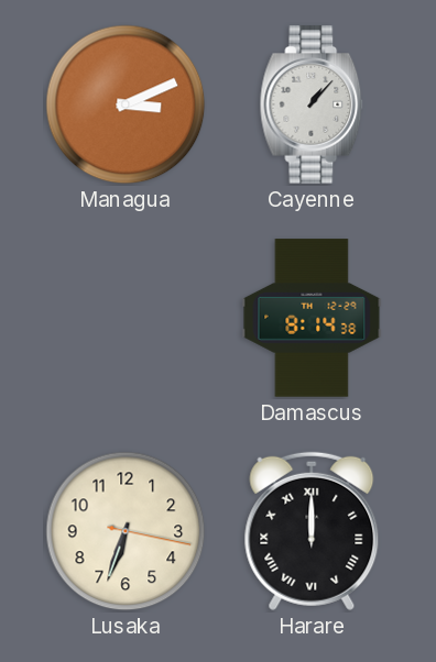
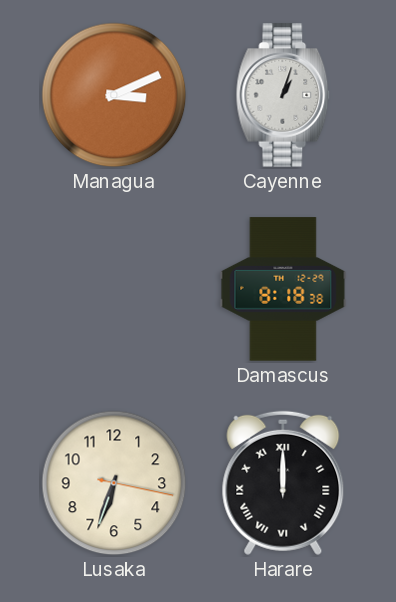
Cayenne: 1:07 -> 1:03
Damascus: 8:14 -> 8:18
